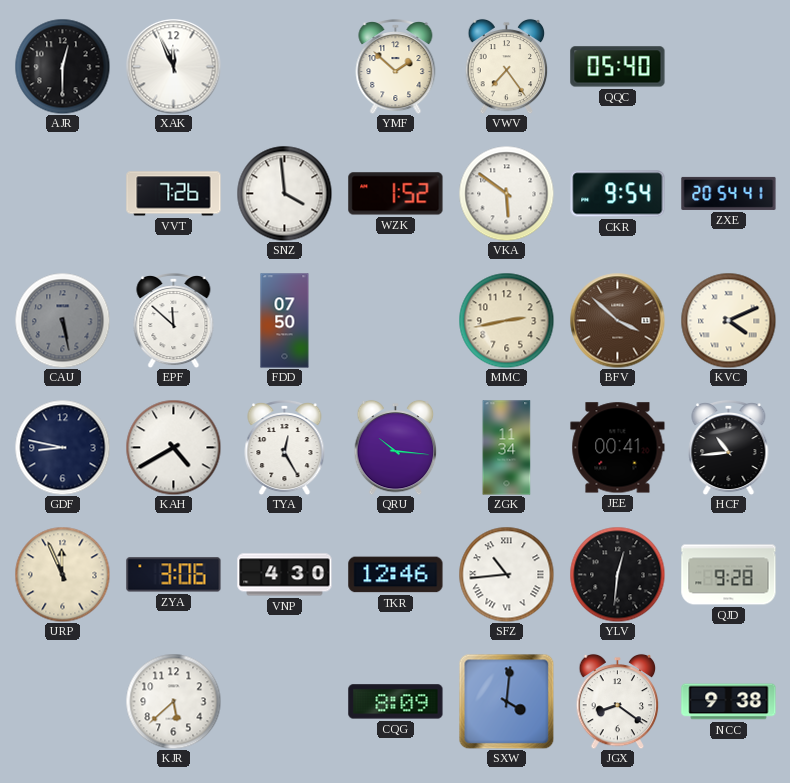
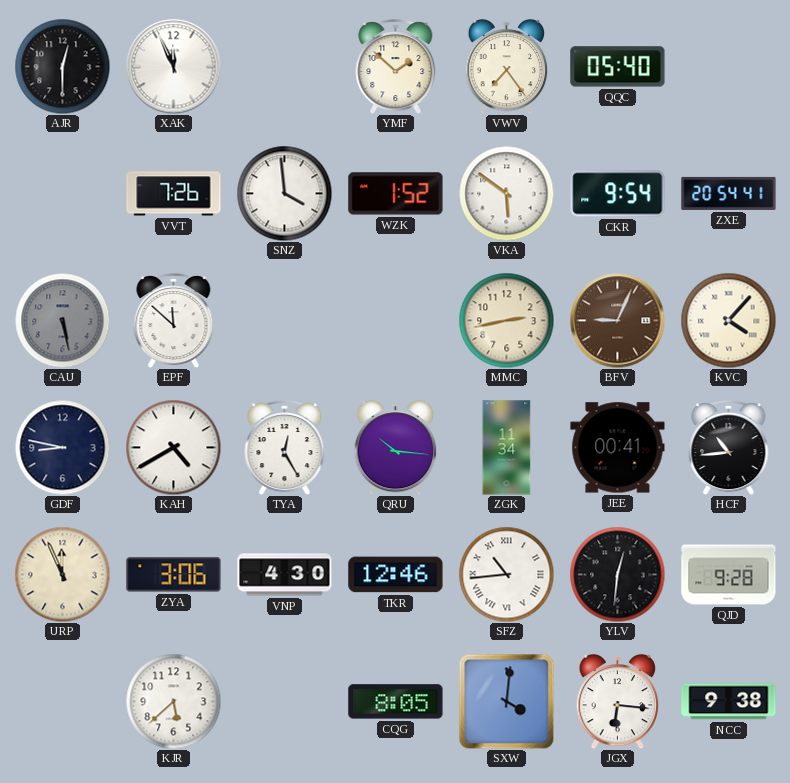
FDD: 07:50 -> none
BFV: 3:52 -> 9:04
KVC: 4:11 -> 4:07
CQG: 8:09 -> 8:05
JGX: 8:21 -> 6:16
